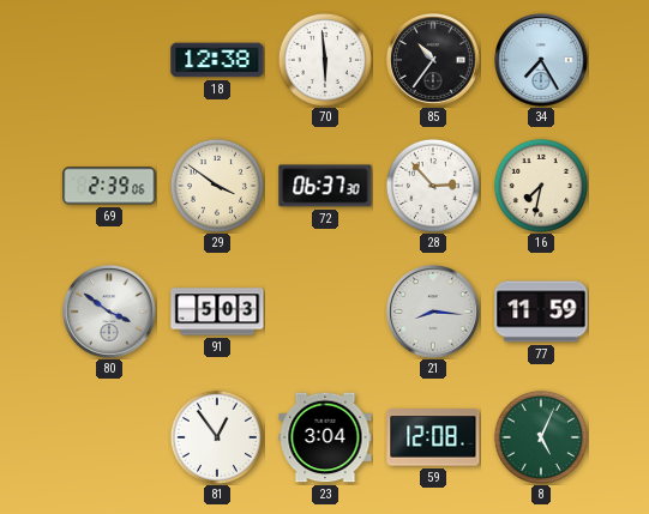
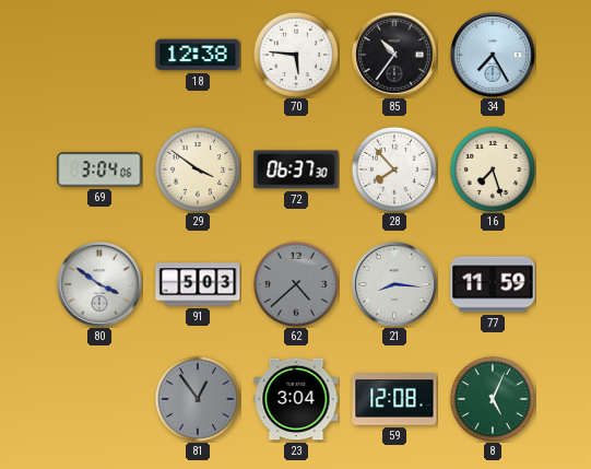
70: 5:59 -> 5:46
69: 2:39 -> 3:04
28: 2:53 -> 7:53
16: 7:32 -> 7:27
62: none -> 4:38
81 dial: white -> grey
